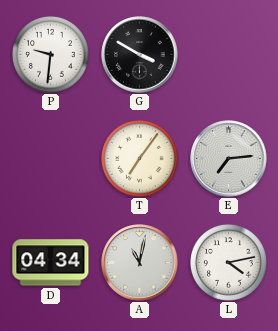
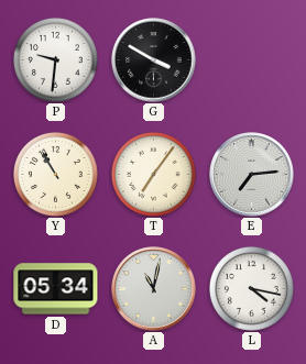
Y: none -> 10:55
D: 04:34 -> 05:34
L: 4:13 -> 4:17
